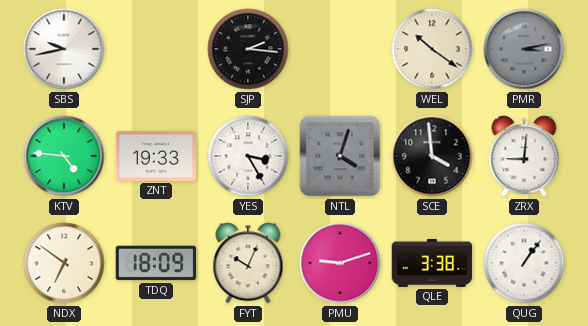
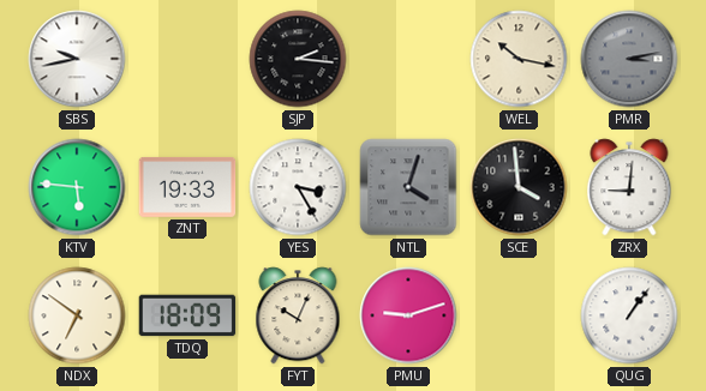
WEL: 10:21 -> 10:17
KTV: 4:46 -> 5:46
QLE: 3:38 -> none
